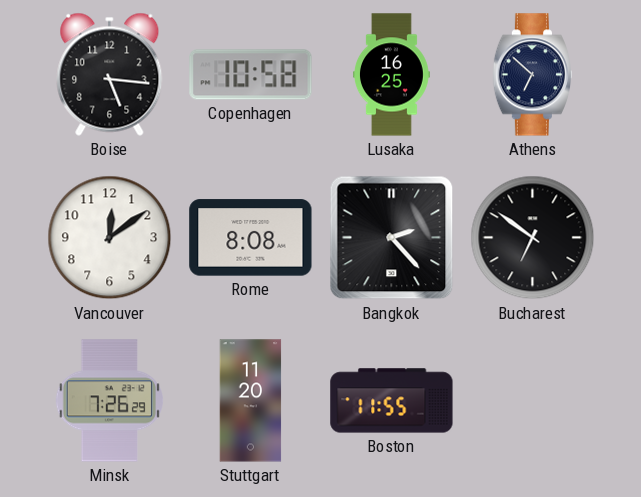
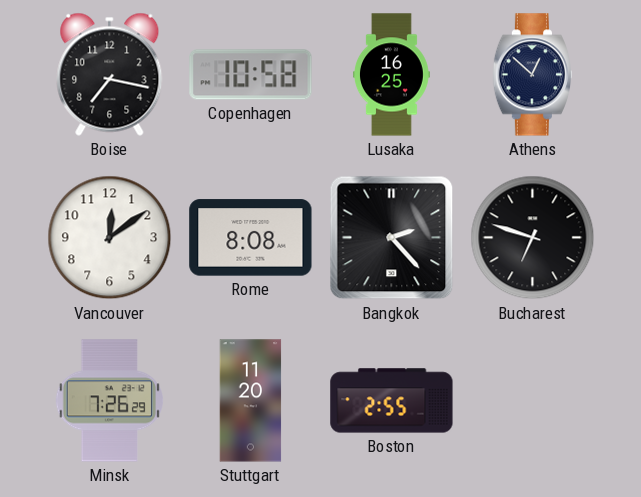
Boise: 5:16 -> 7:17
Athens: 6:52 -> 12:52
Bucharest: 6:51 -> 6:48
Boston: 11:55 -> 2:55
